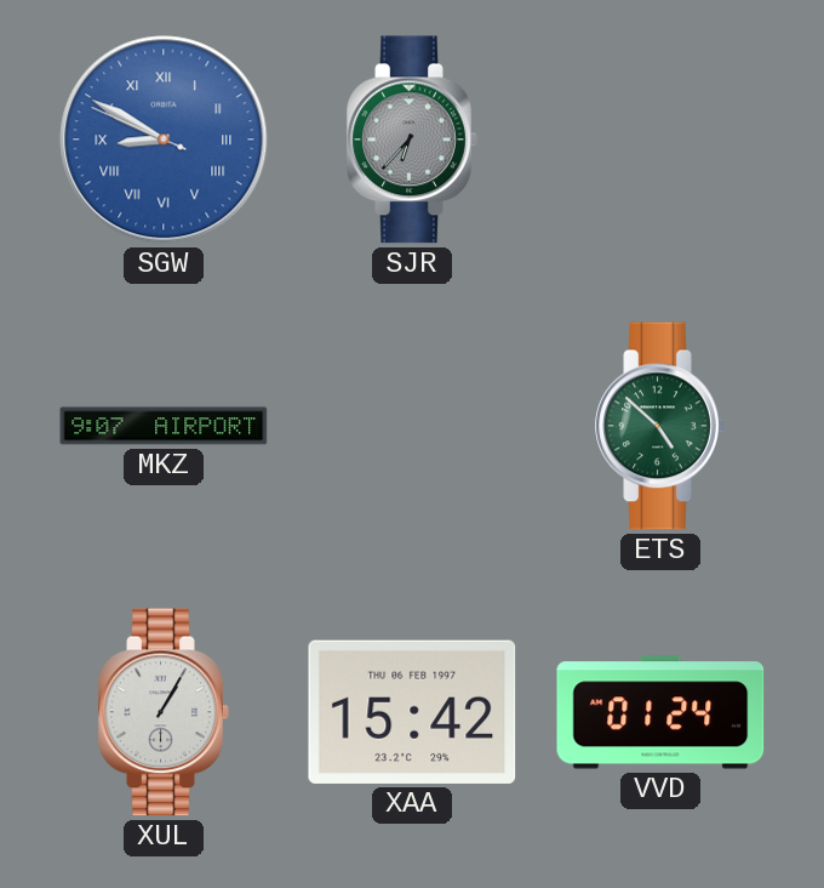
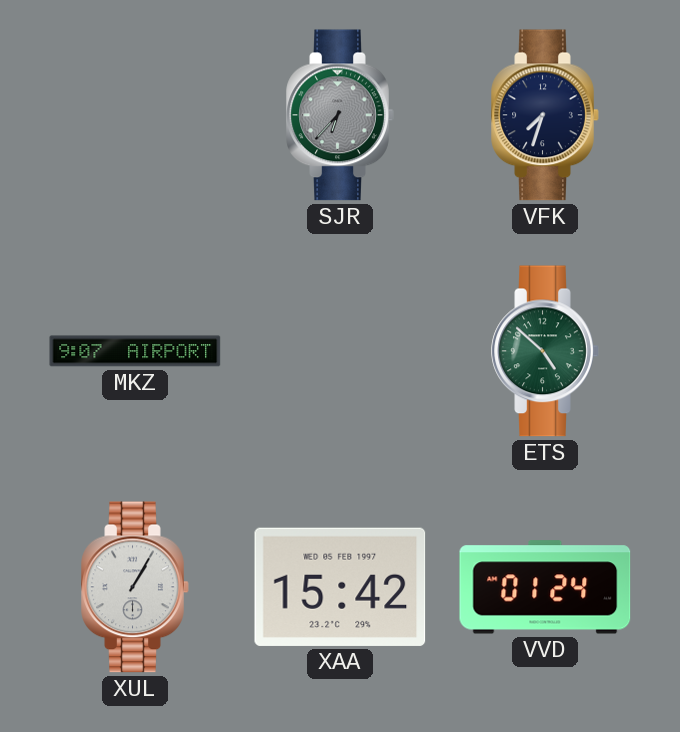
SGW: 8:49 -> none
VFK: none -> 7:33
XAA date: THU 06 FEB 1997 -> WED 05 FEB 1997
